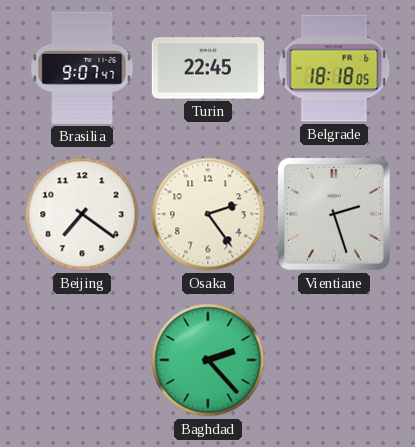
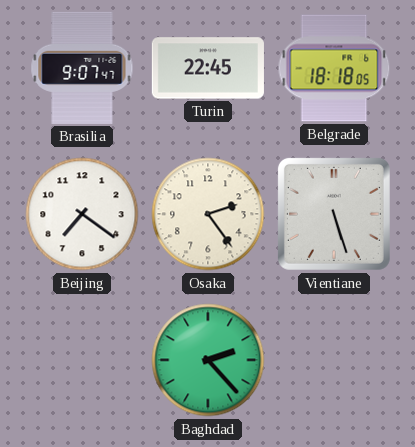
Vientiane: 2:27 -> 5:27
